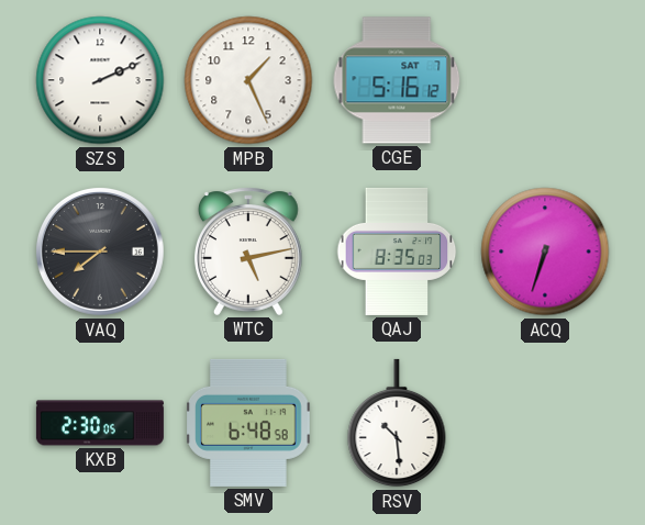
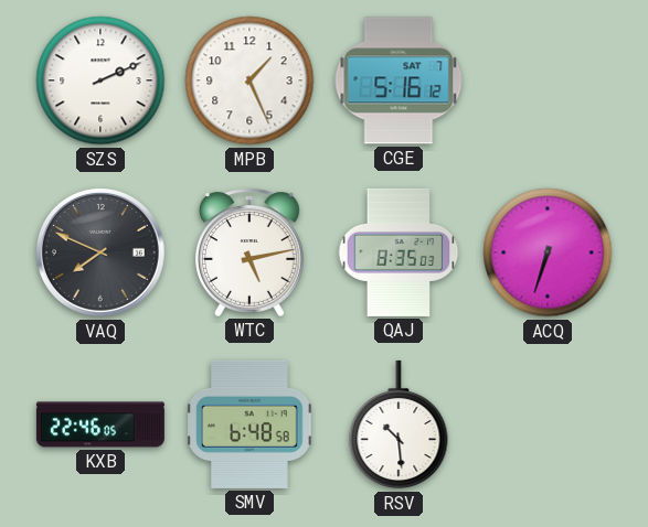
VAQ: 7:45 -> 7:49
KXB: 2:30 -> 22:46
